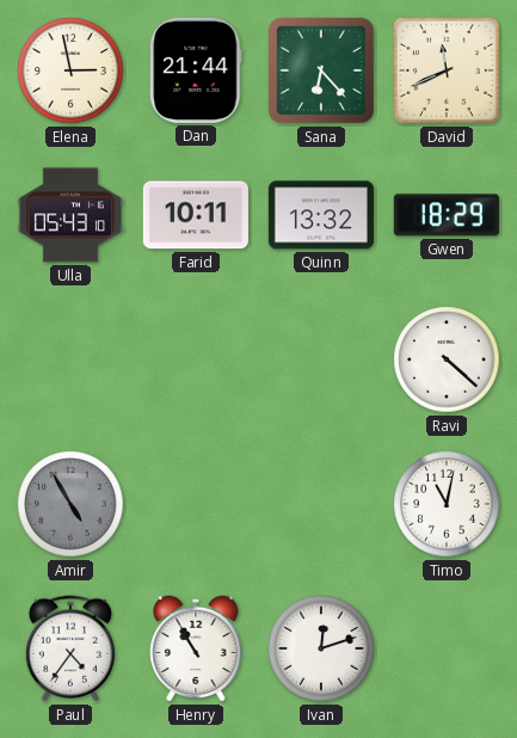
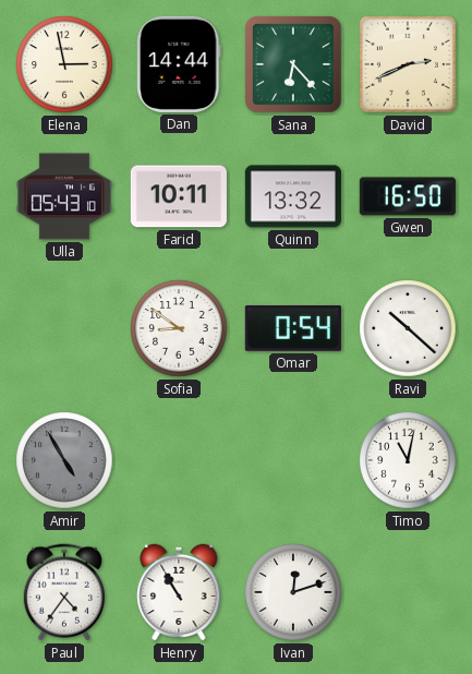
Dan: 21:44 -> 14:44
David: 11:41 -> 2:41
Gwen: 18:29 -> 16:50
Sofia: none -> 8:51
Omar: none -> 0:54
Ravi: 4:22 -> 10:22
